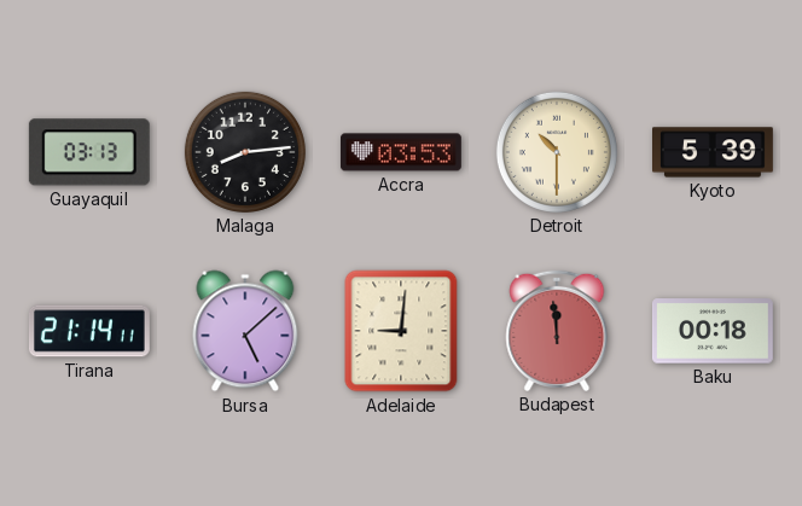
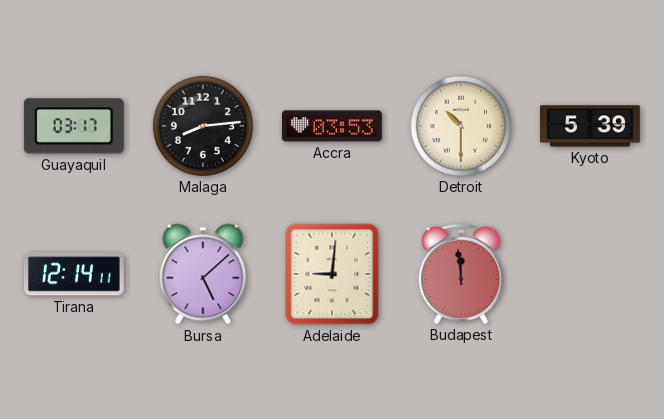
Guayaquil: 03:13 -> 03:17
Tirana: 21:14 -> 12:14
Baku: 00:18 -> none
